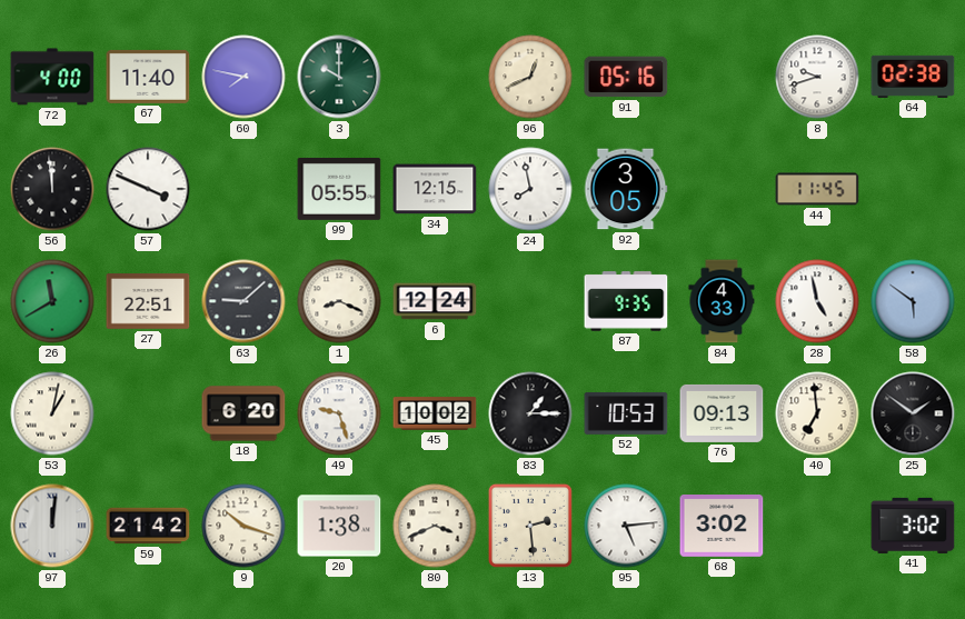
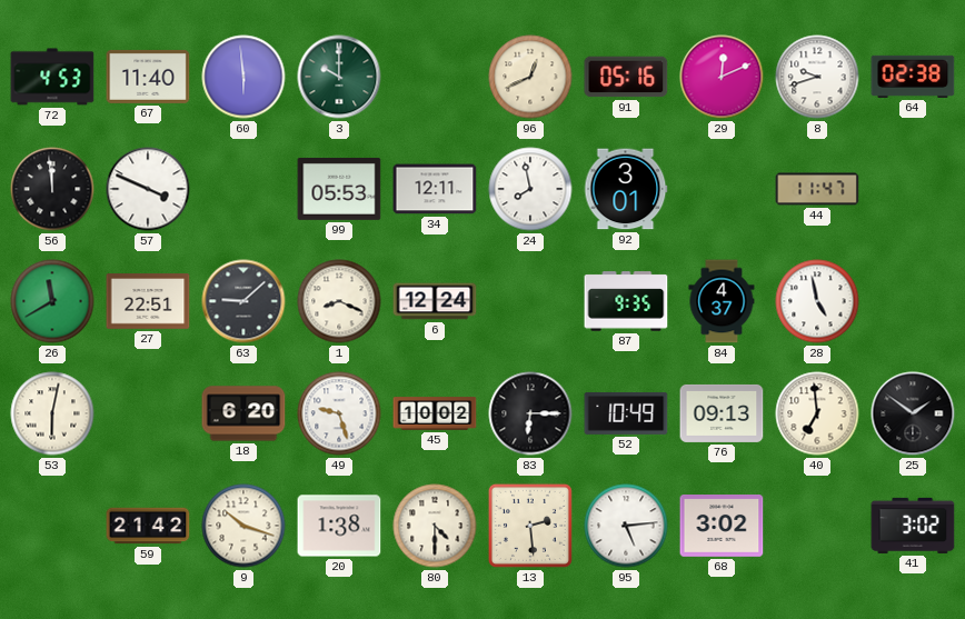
72: 4:00 -> 4:53
60: 7:47 -> 5:59
29: none -> 12:11
99: 05:55 -> 05:53
34: 12:15 -> 12:11
92: 3:05 -> 3:01
44: 11:45 -> 11:47
84: 4:33 -> 4:37
58: 5:51 -> none
53: 1:02 -> 6:02
83: 1:15 -> 6:15
52: 10:53 -> 10:49
97: 12:01 -> none
80: 3:41 -> 4:30
